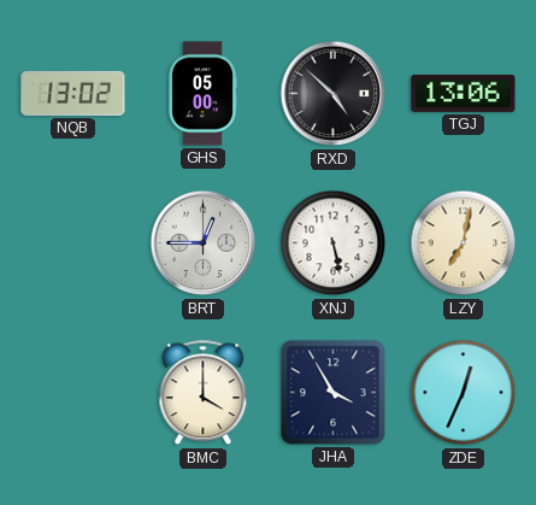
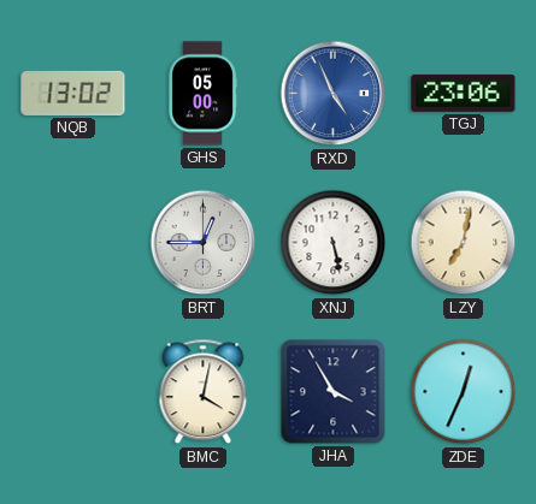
RXD: 4:52 -> 4:56
RXD dial: black -> blue
TGJ: 13:06 -> 23:06
BMC: 4:00 -> 4:02
